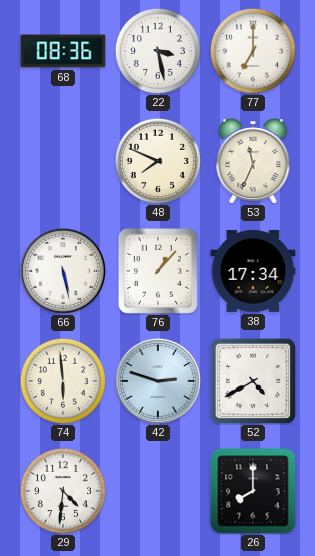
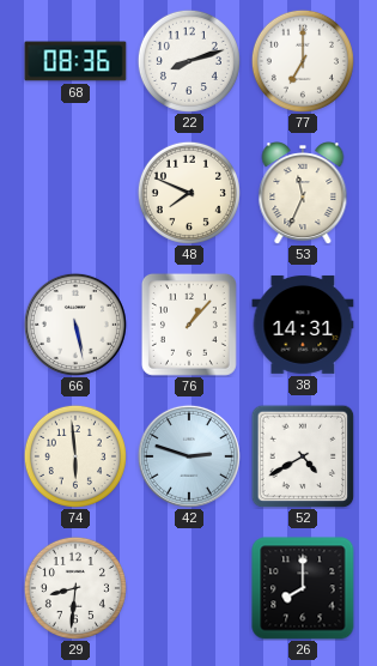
22: 3:28 -> 8:12
38: 17:34 -> 14:31
29: 4:31 -> 8:31
